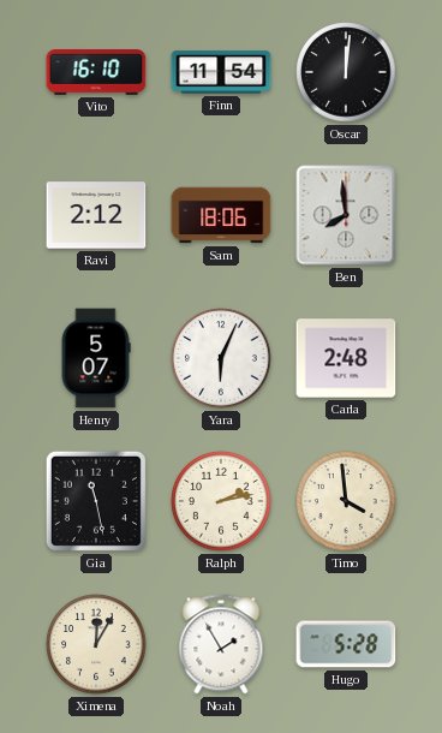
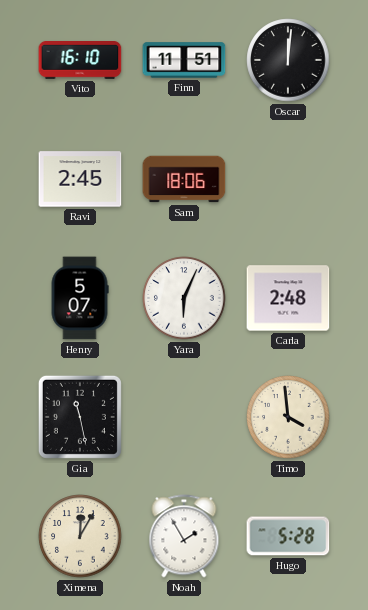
Finn: 11:54 -> 11:51
Ravi: 2:12 -> 2:45
Ben: 7:59 -> none
Ralph: 2:13 -> none
